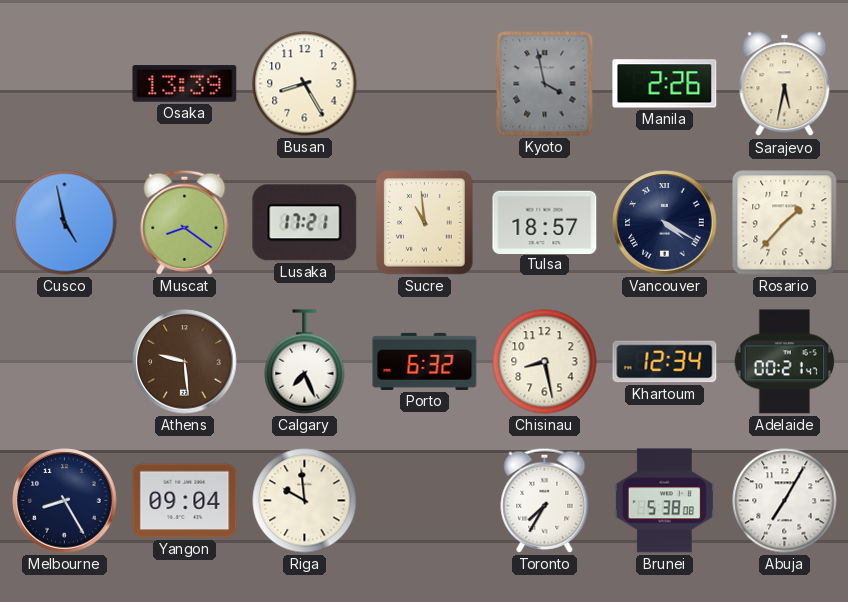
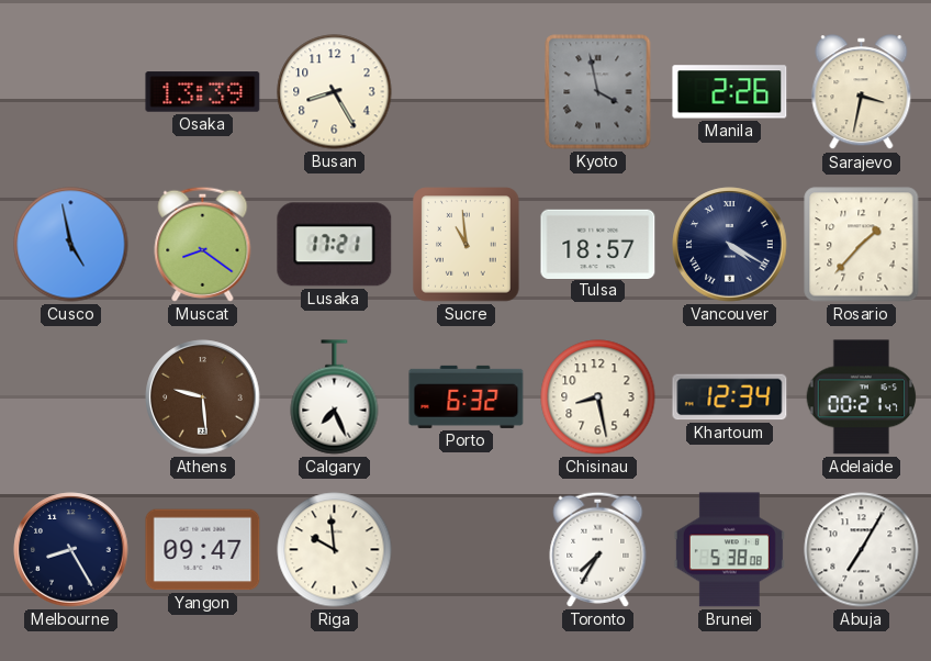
Sarajevo: 5:32 -> 3:32
Yangon: 09:04 -> 09:47
